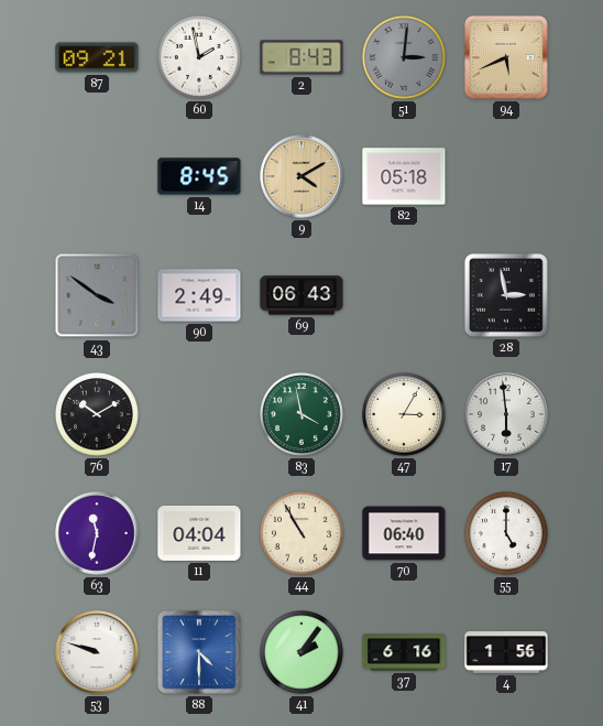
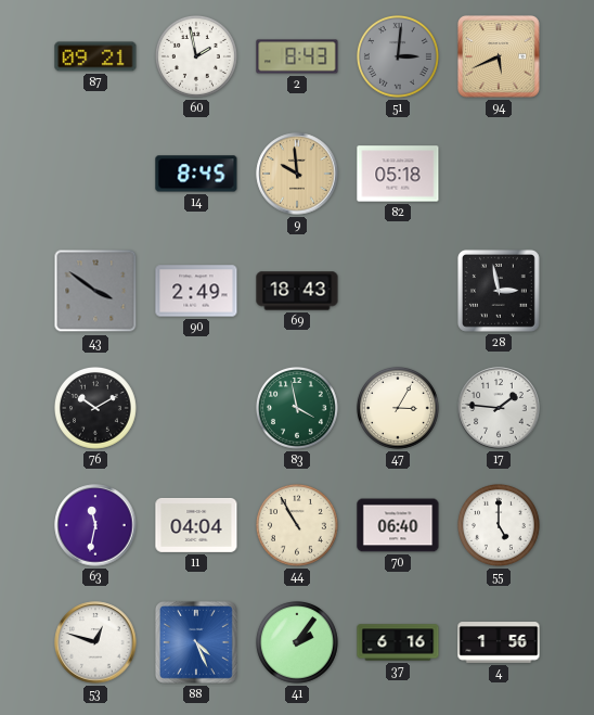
9: 4:10 -> 9:59
69: 06:43 -> 18:43
17: 5:59 -> 1:46
53: 9:48 -> 12:48
88: 4:30 -> 4:26
